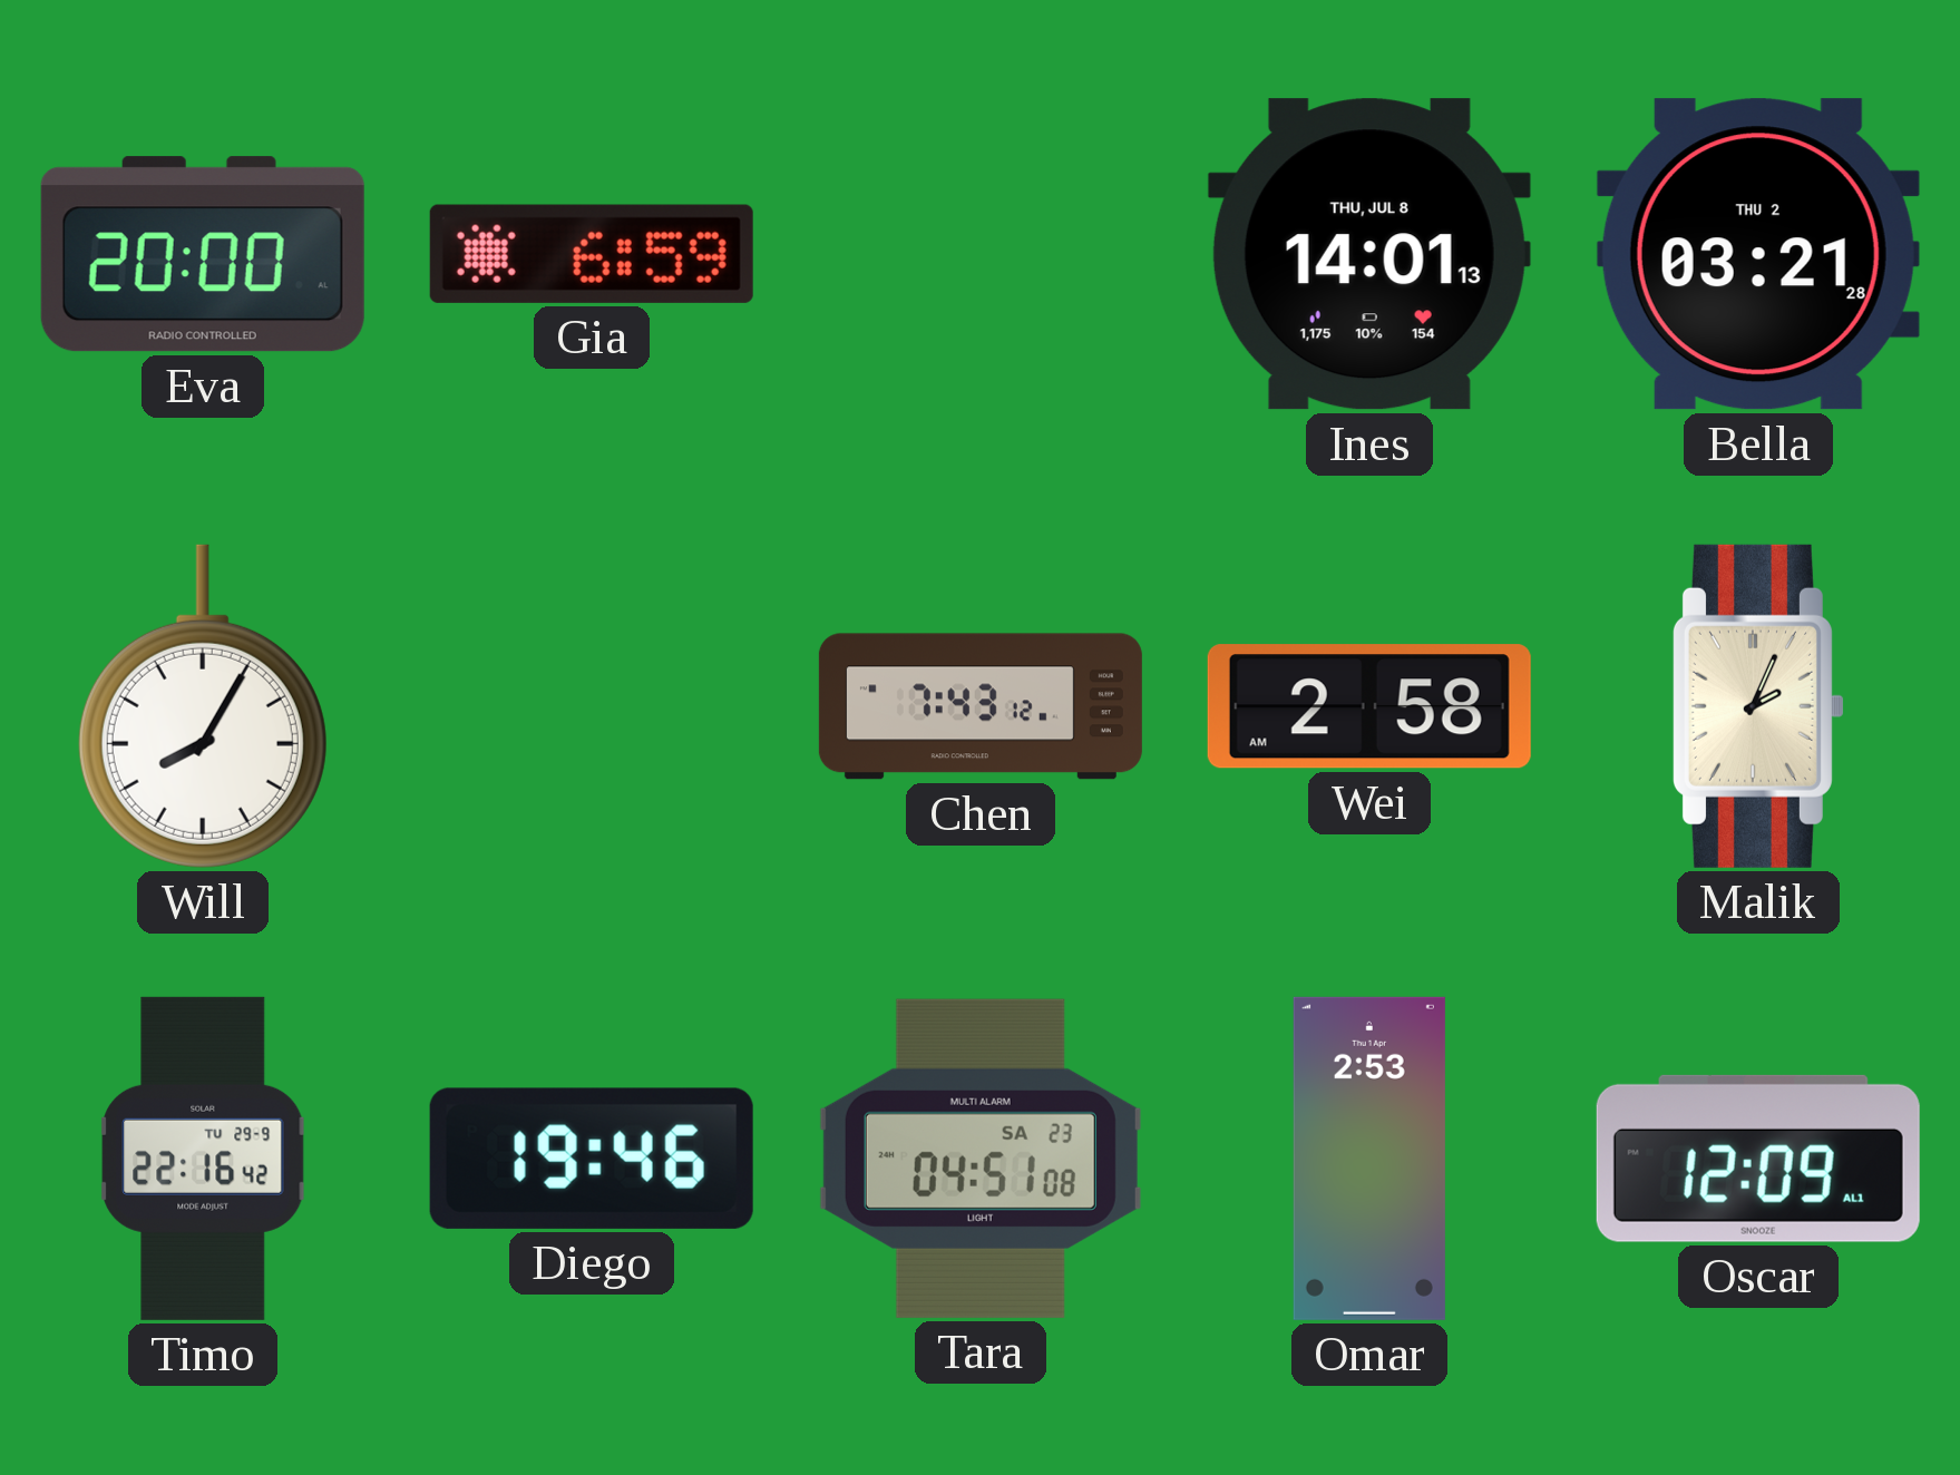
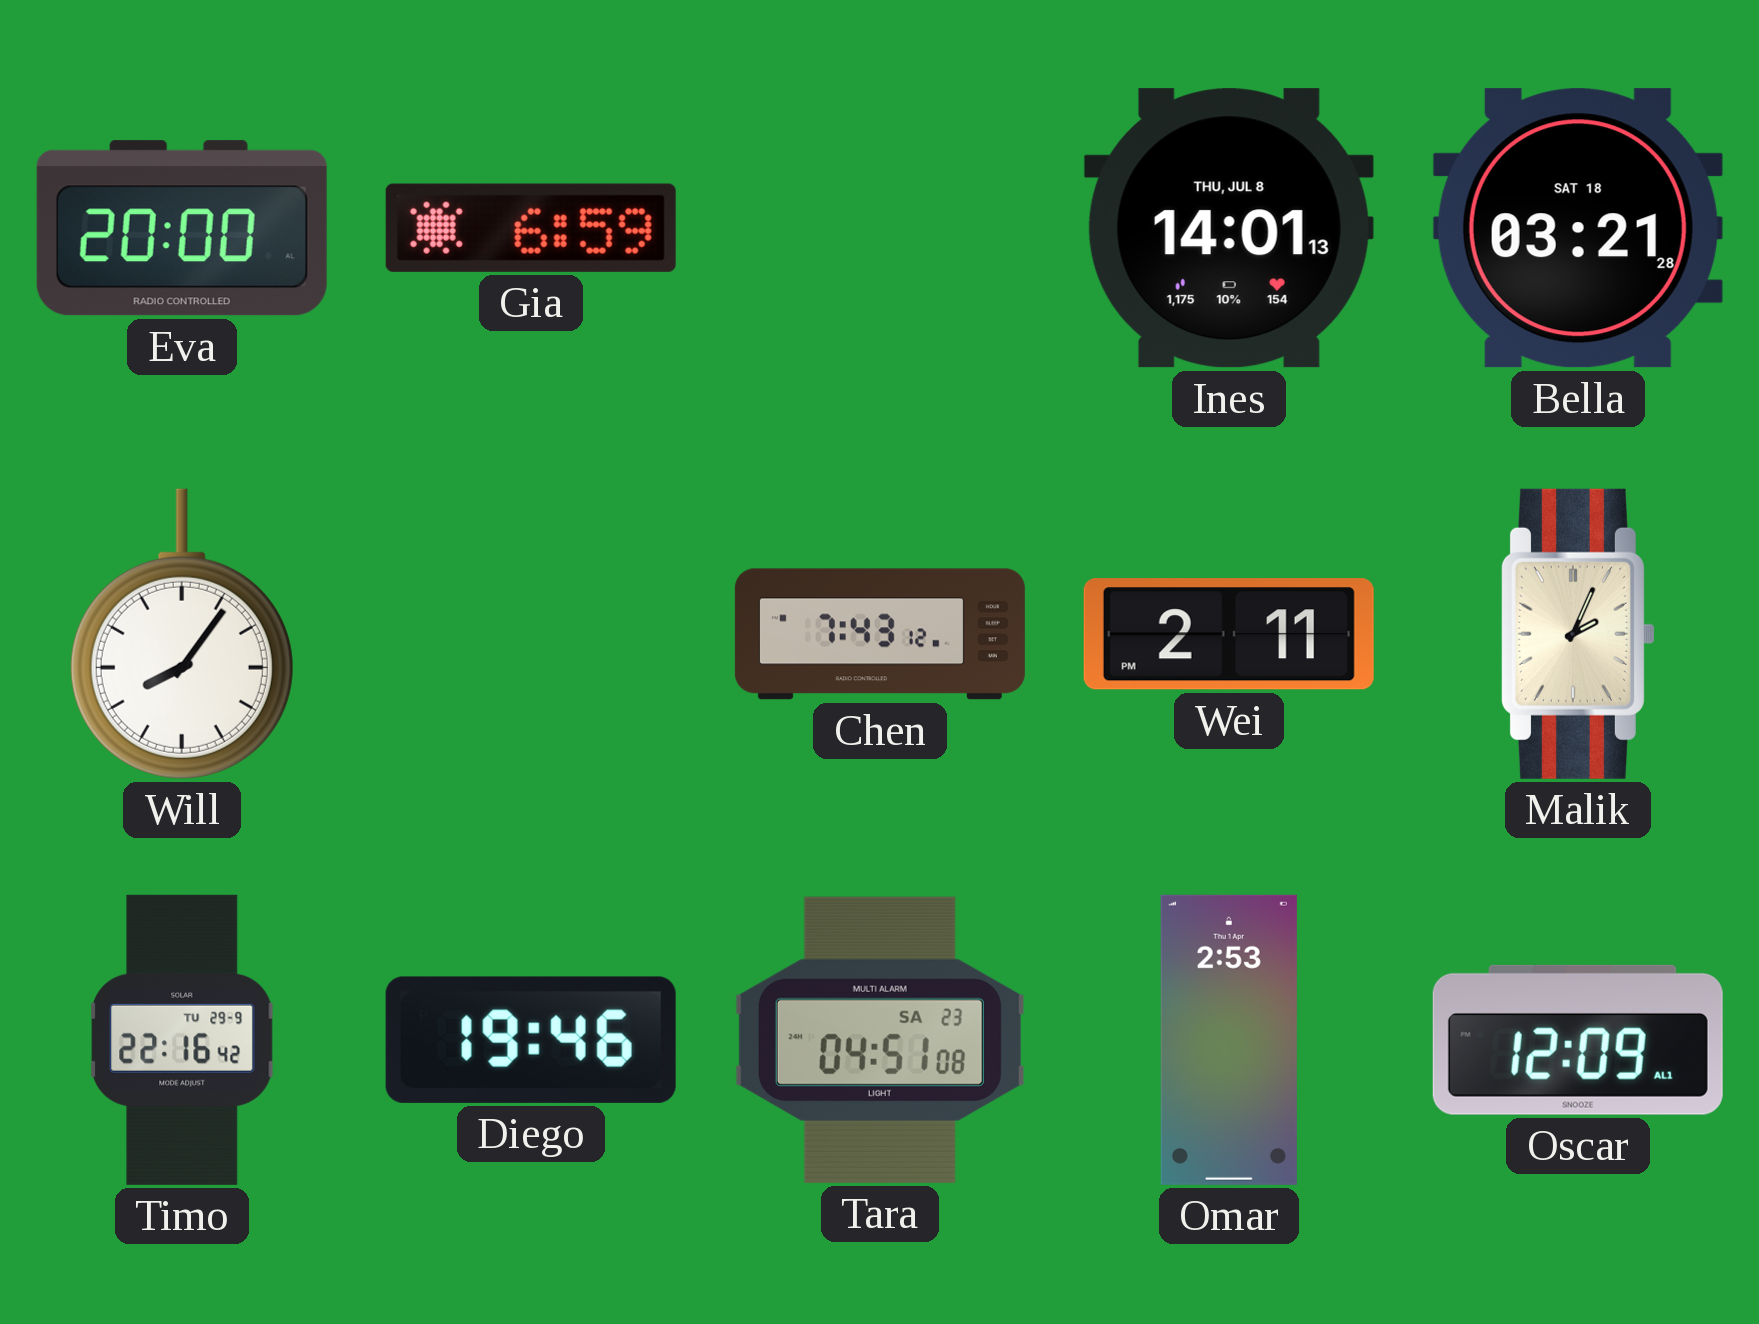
Bella date: THU 2 -> SAT 18
Will: 8:05 -> 8:06
Wei: 2:58 -> 2:11
